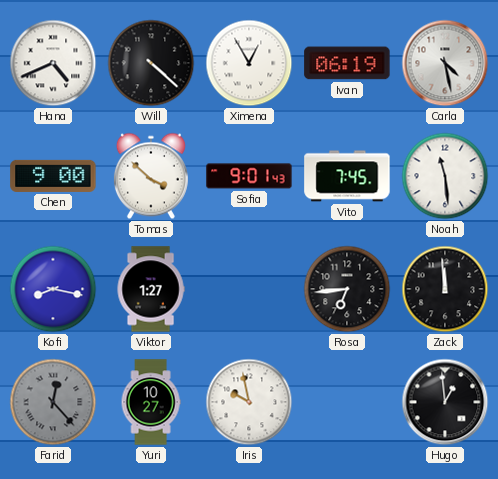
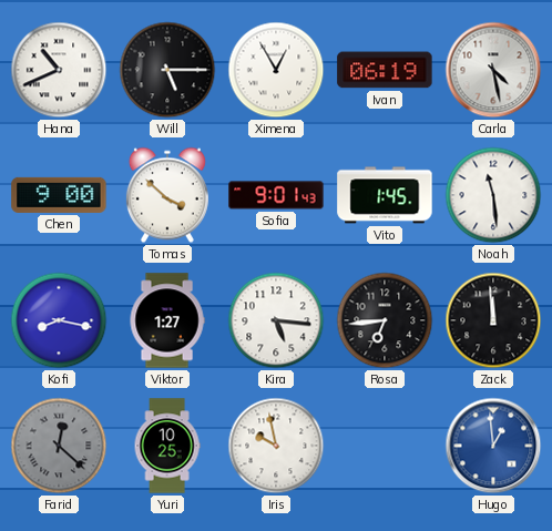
Hana: 4:41 -> 10:41
Will: 4:22 -> 5:15
Vito: 7:45 -> 1:45
Kira: none -> 5:16
Farid: 12:23 -> 12:22
Yuri: 10:27 -> 10:25
Hugo dial: black -> blue
